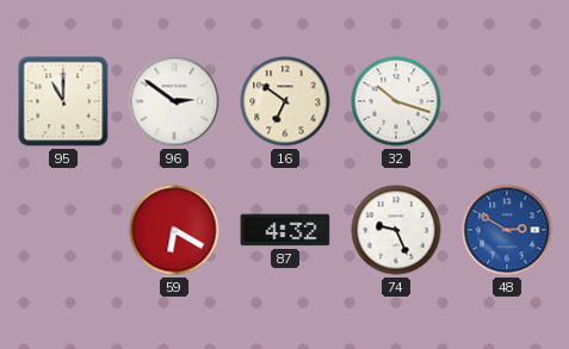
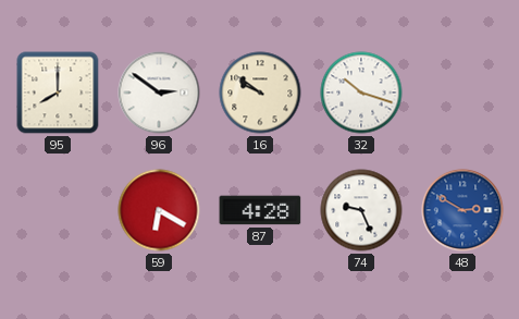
95: 11:00 -> 8:00
16: 6:51 -> 9:51
87: 4:32 -> 4:28
